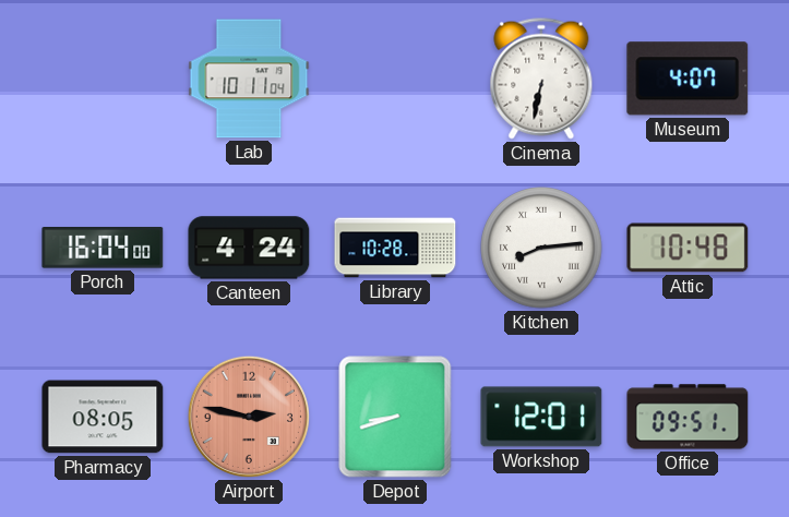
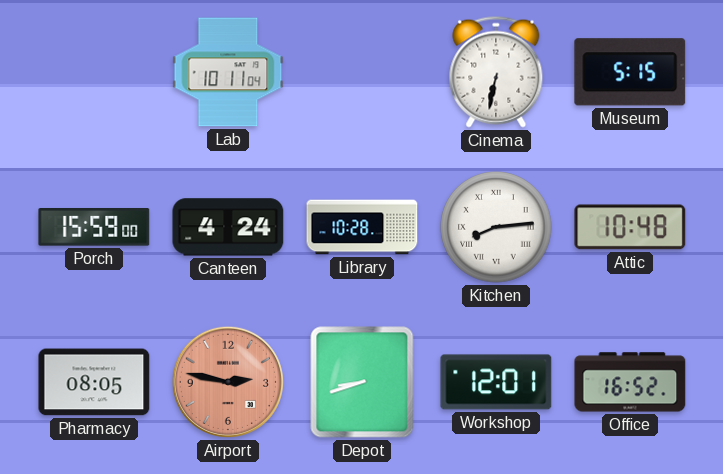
Museum: 4:07 -> 5:15
Porch: 16:04 -> 15:59
Office: 09:51 -> 16:52
